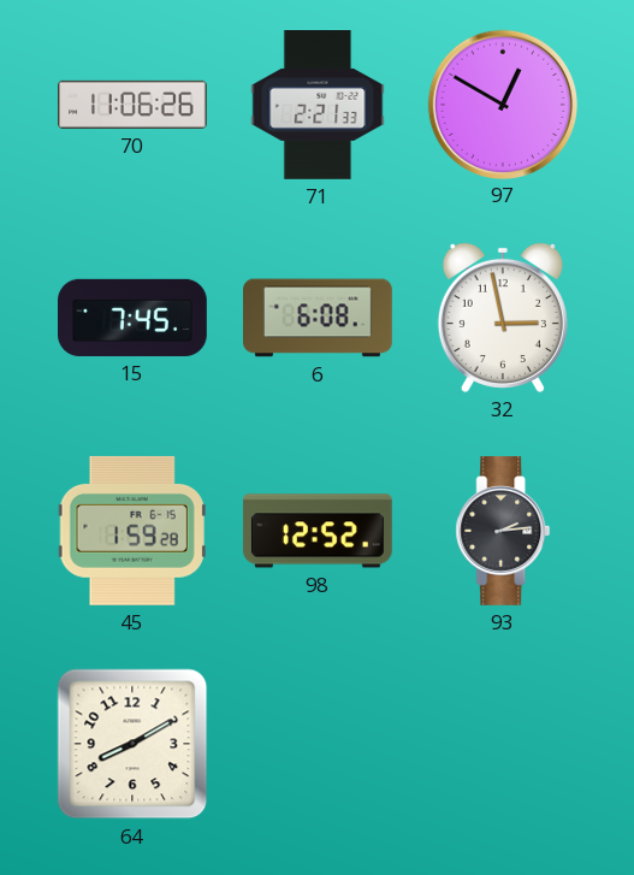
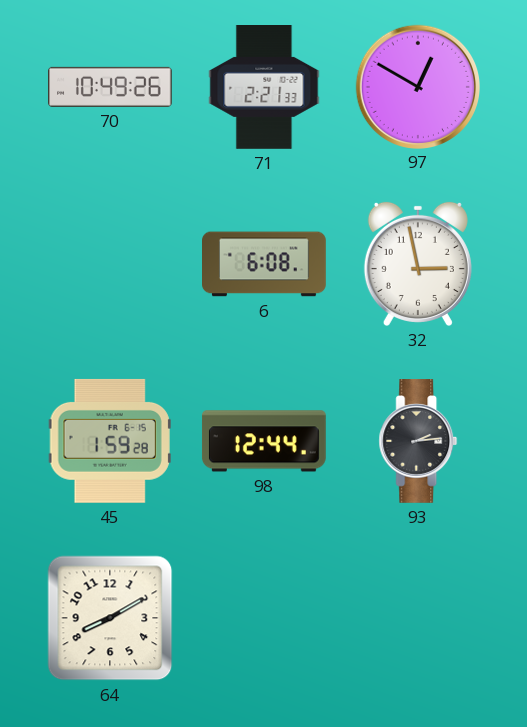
70: 11:06 -> 10:49
15: 7:45 -> none
98: 12:52 -> 12:44
